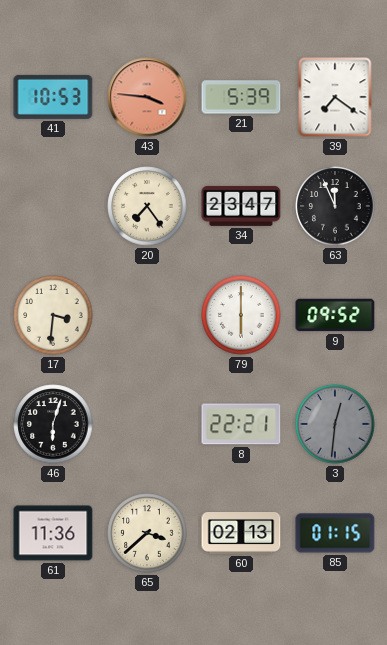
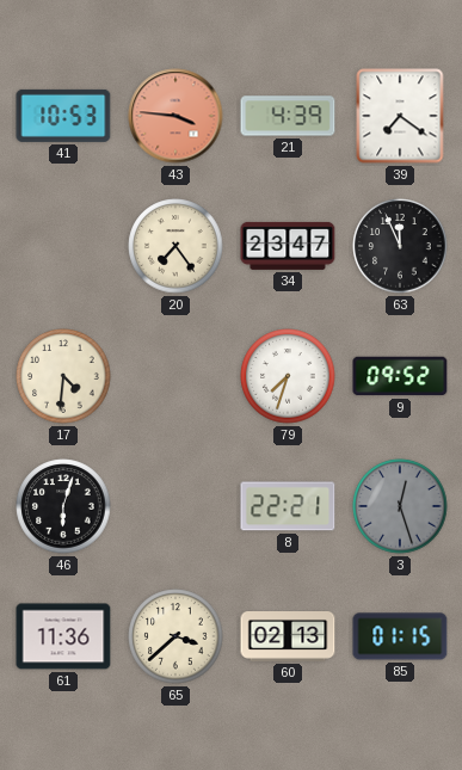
21: 5:39 -> 4:39
17: 3:31 -> 4:31
79: 6:00 -> 7:33
3: 12:31 -> 12:27
